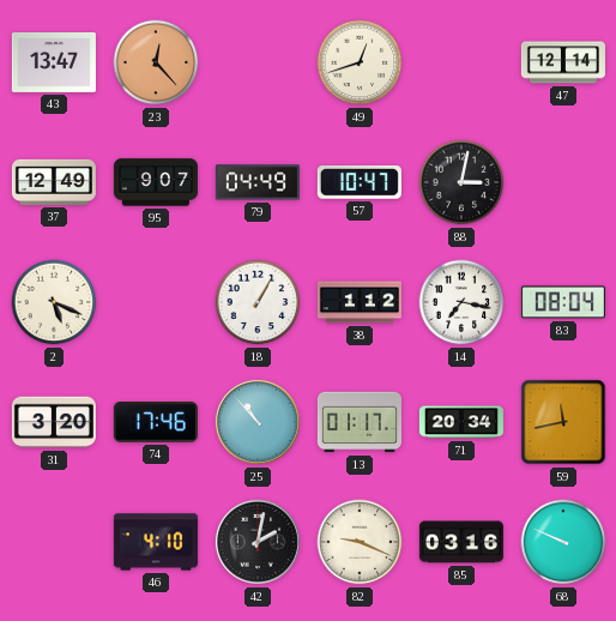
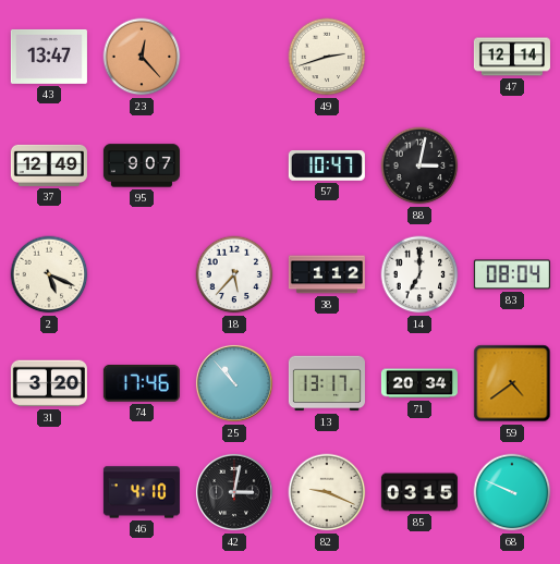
49: 12:42 -> 2:42
79: 04:49 -> none
18: 1:05 -> 5:37
14: 7:17 -> 7:00
13: 01:17 -> 13:17
59: 11:43 -> 4:39
42: 2:02 -> 3:02
85: 03:16 -> 03:15
